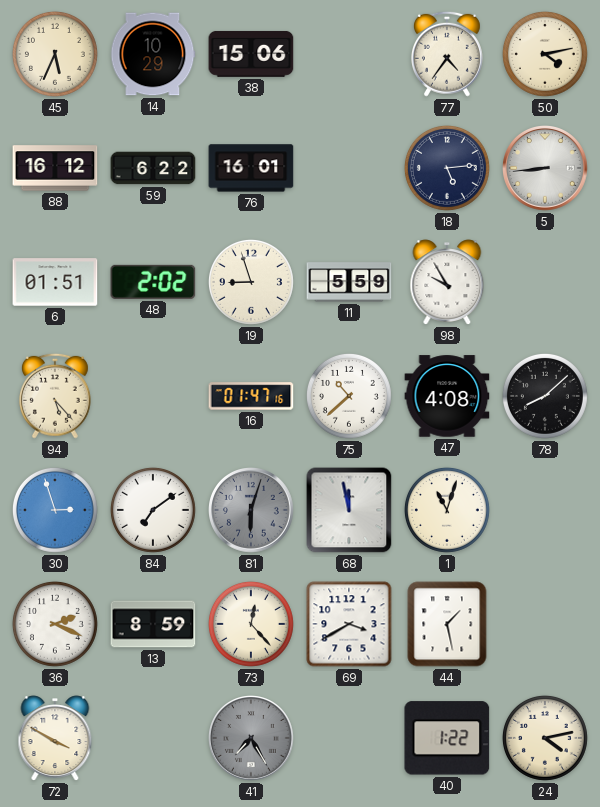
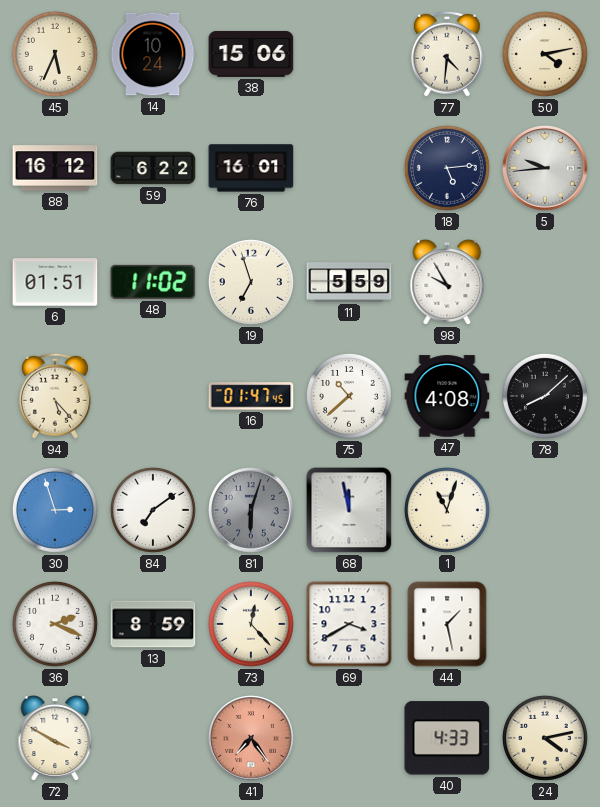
14: 10:29 -> 10:24
77: 4:36 -> 4:31
5: 8:44 -> 9:44
48: 2:02 -> 11:02
19: 8:57 -> 6:57
16: 01:47:16 -> 01:47:45
41: 7:25 -> 7:24
41 dial: grey -> salmon
40: 1:22 -> 4:33
